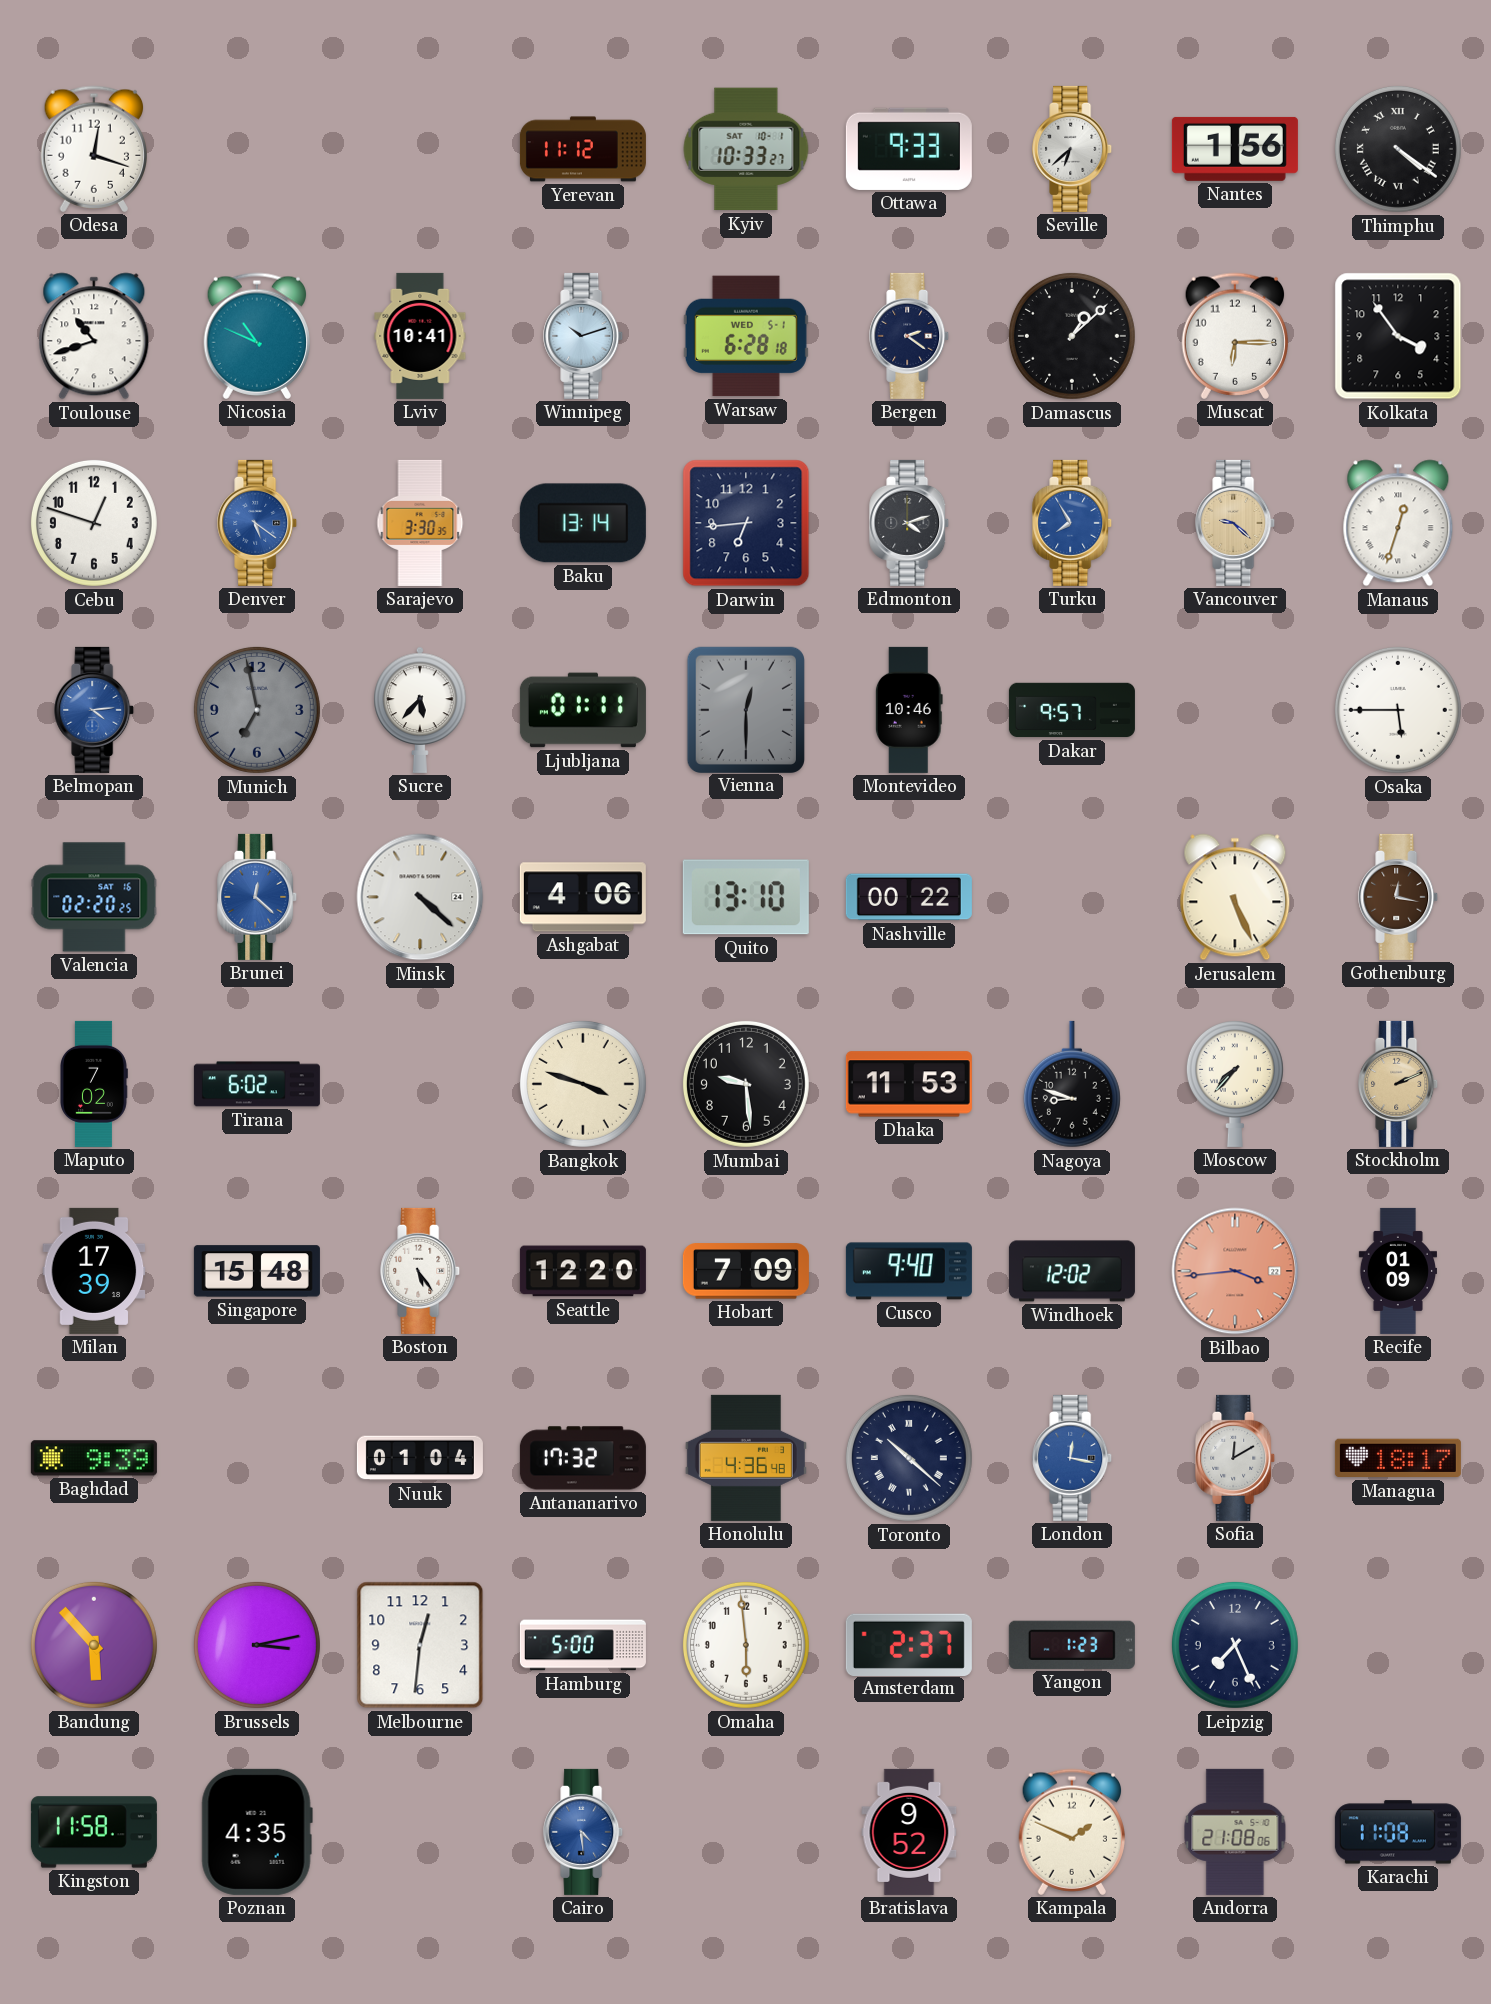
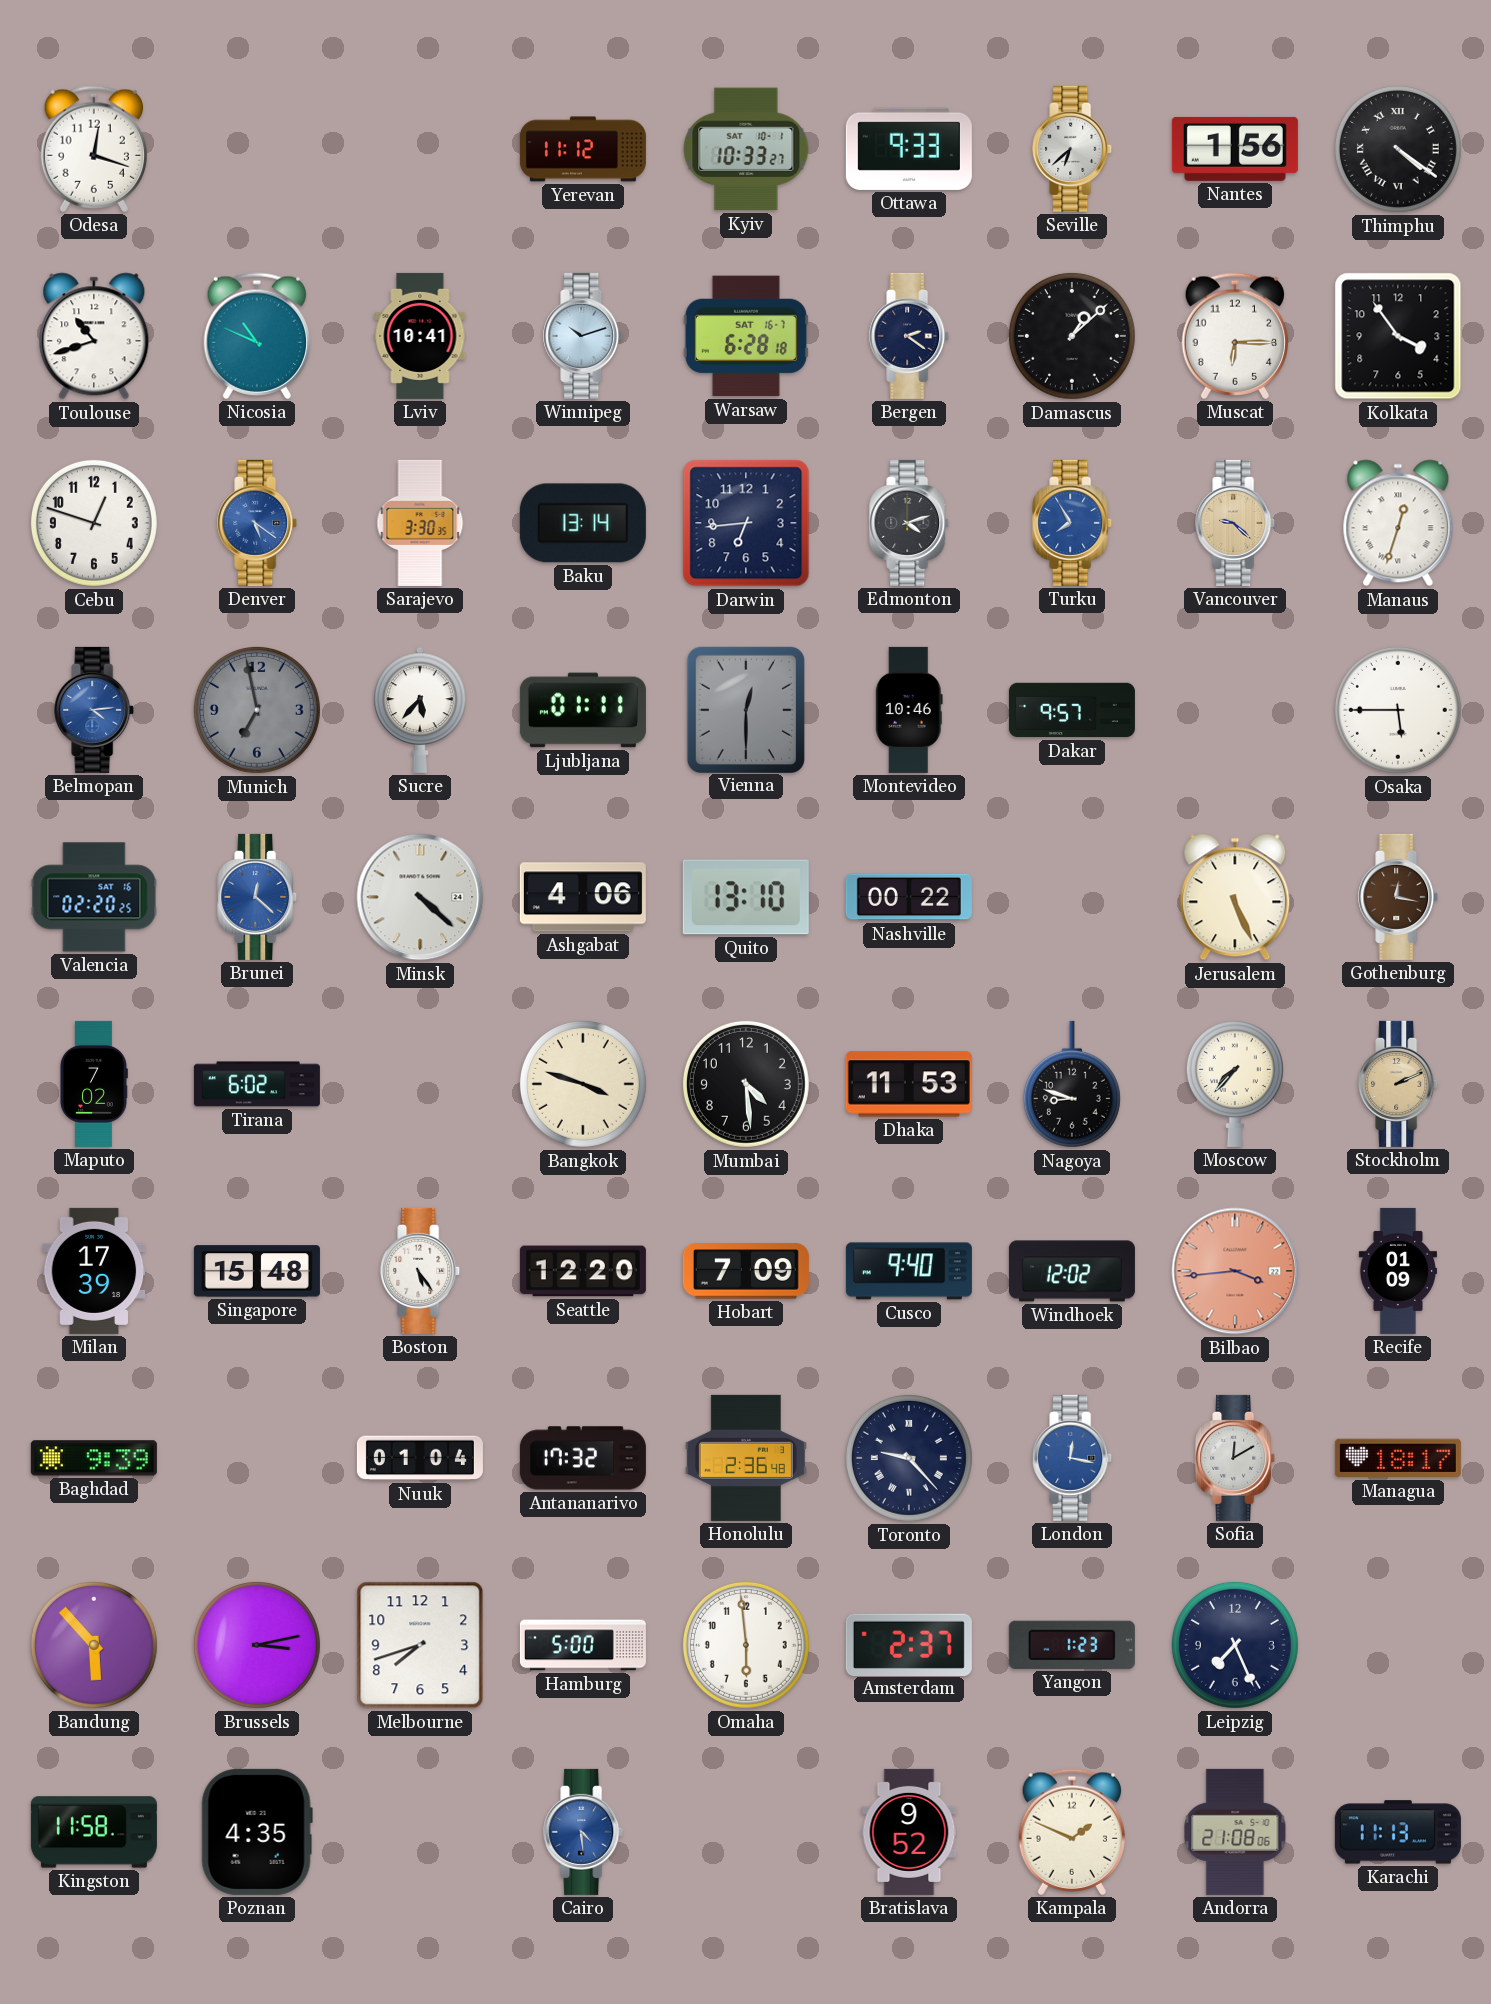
Warsaw date: WED 5-1 -> SAT 16-7
Mumbai: 9:29 -> 4:29
Honolulu: 4:36 -> 2:36
Toronto: 10:22 -> 9:23
Melbourne: 12:31 -> 7:42
Karachi: 11:08 -> 11:13
